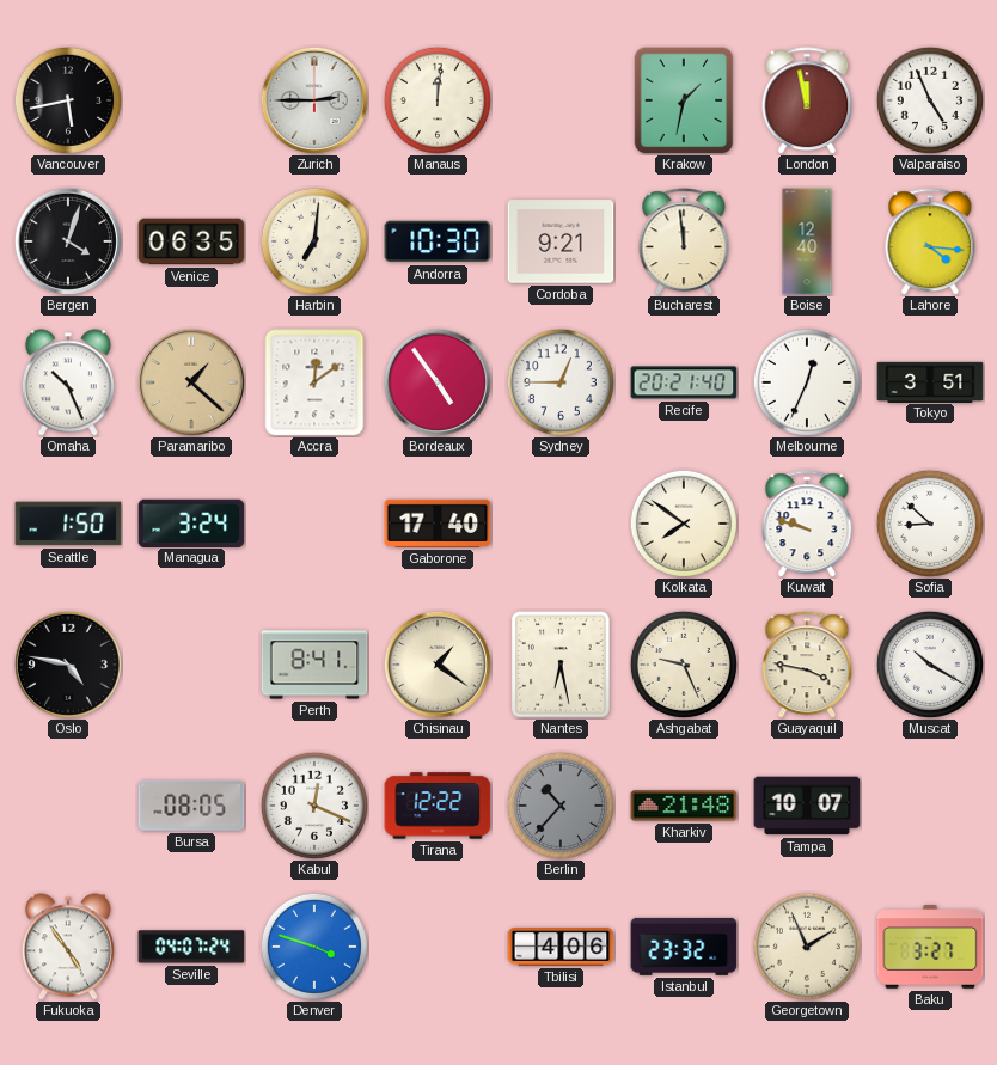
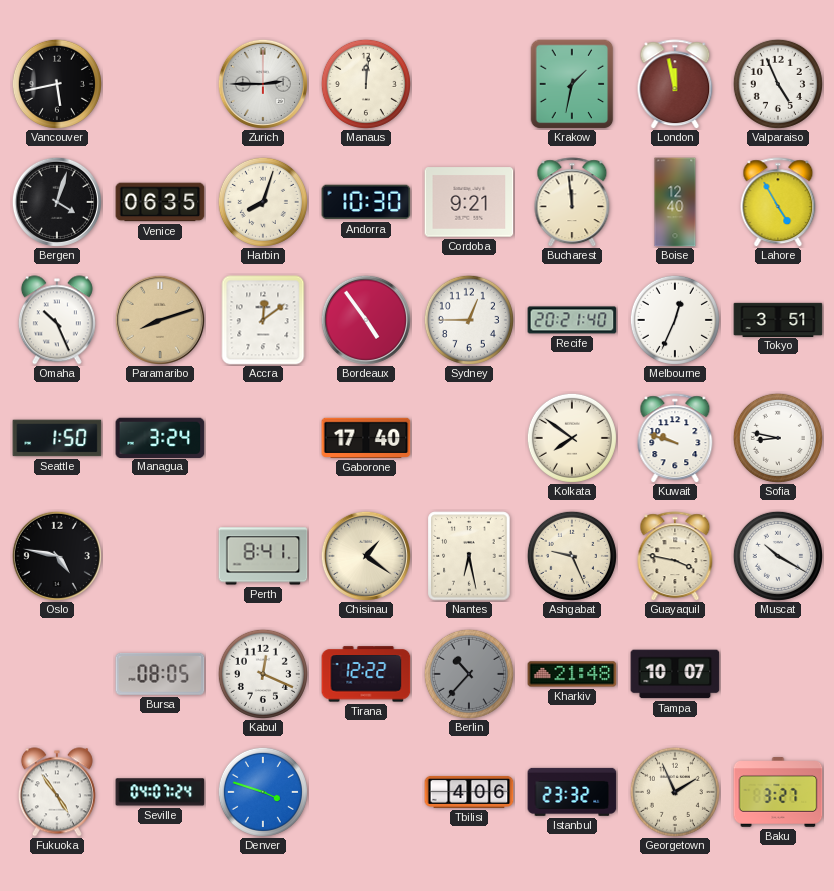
Harbin: 7:01 -> 8:03
Lahore: 4:16 -> 4:55
Paramaribo: 1:22 -> 8:12
Sofia: 8:52 -> 8:47
